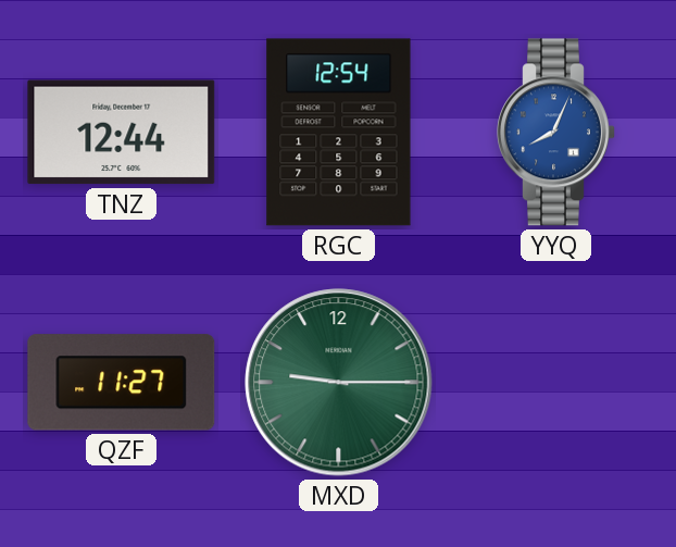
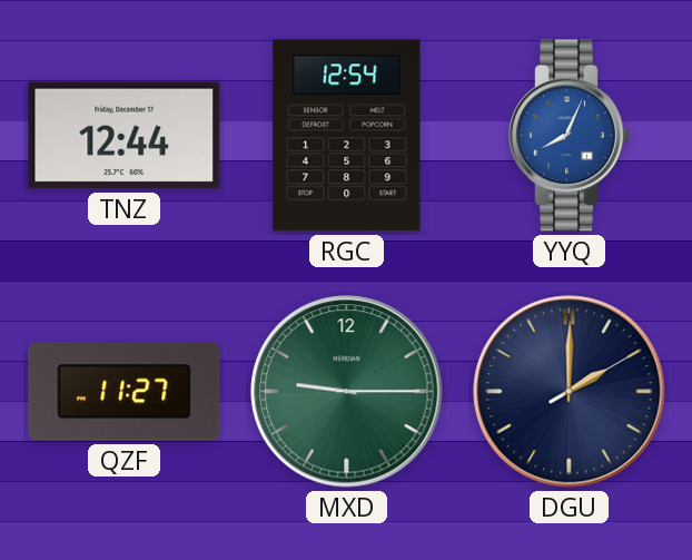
DGU: none -> 2:00
